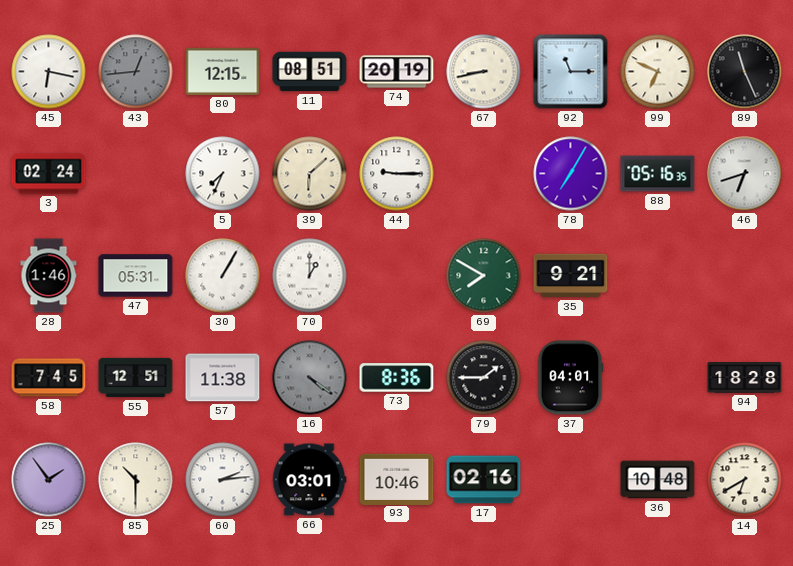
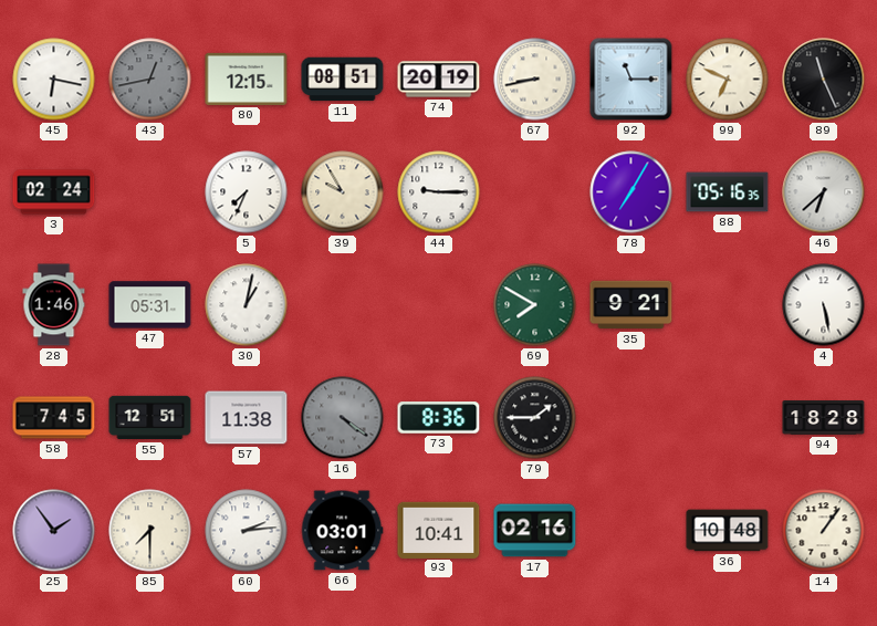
43: 12:44 -> 12:43
39: 6:08 -> 9:55
46: 6:42 -> 6:38
30: 1:05 -> 1:02
70: 1:00 -> none
4: none -> 5:28
37: 04:01 -> none
85: 10:30 -> 7:30
93: 10:46 -> 10:41
14: 6:40 -> 1:06
